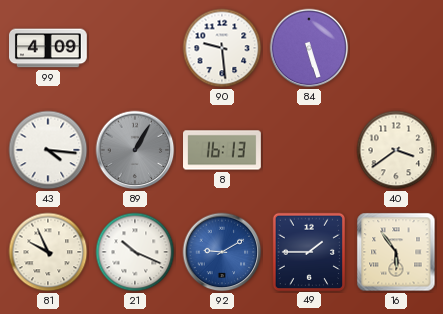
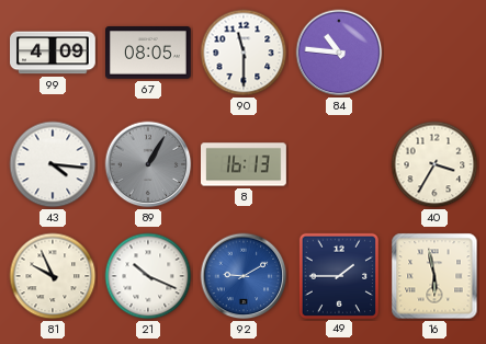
67: none -> 08:05
90: 9:29 -> 11:30
84: 5:27 -> 10:46
40: 3:39 -> 3:35
16: 5:54 -> 5:58
